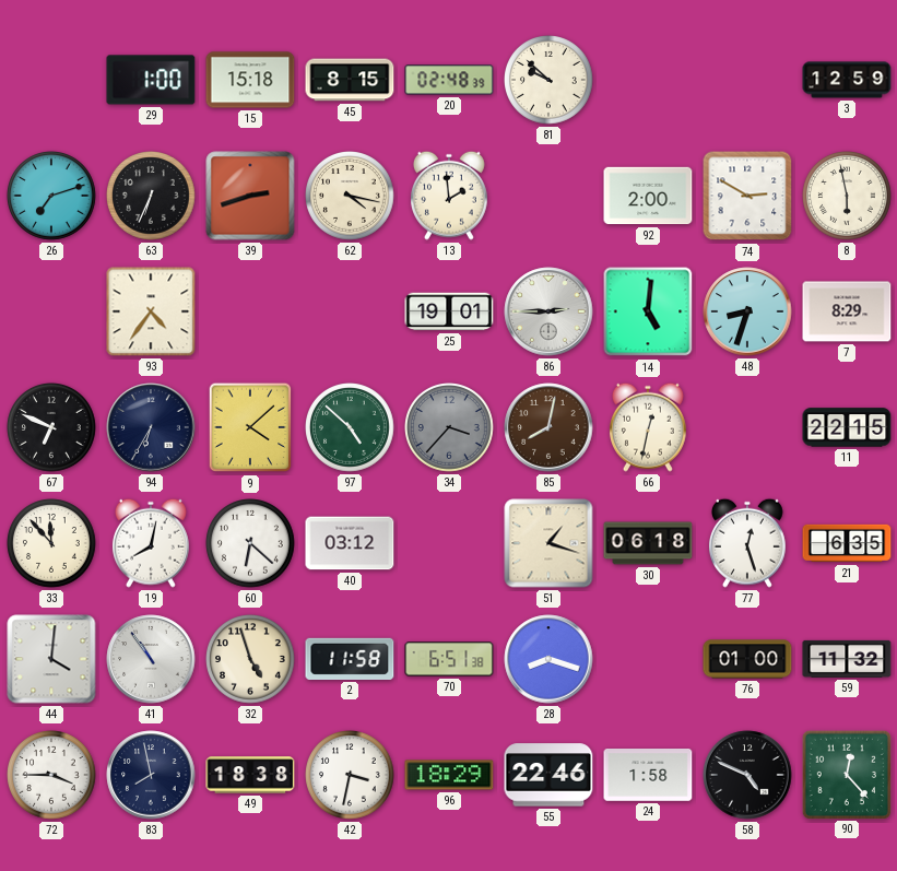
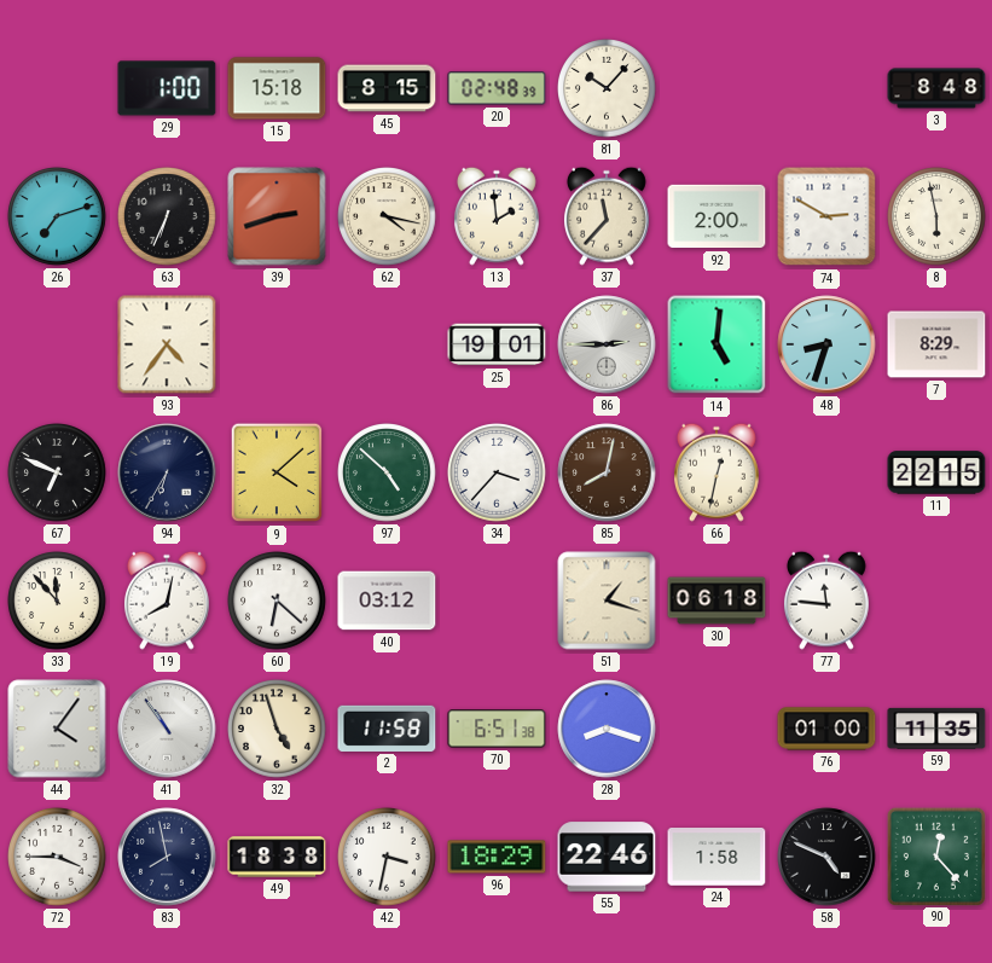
81: 9:52 -> 10:07
3: 12:59 -> 8:48
37: none -> 11:37
34 dial: grey -> white
77: 12:27 -> 11:46
21: 6:35 -> none
44: 4:01 -> 4:06
59: 11:32 -> 11:35
